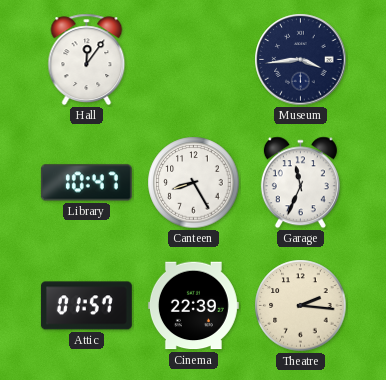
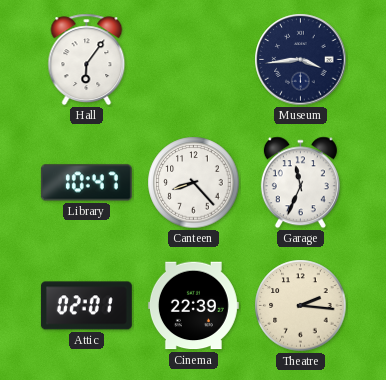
Hall: 12:06 -> 6:06
Canteen: 8:25 -> 8:23
Attic: 01:57 -> 02:01
